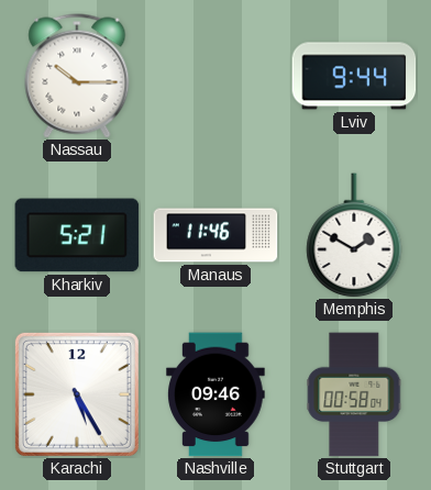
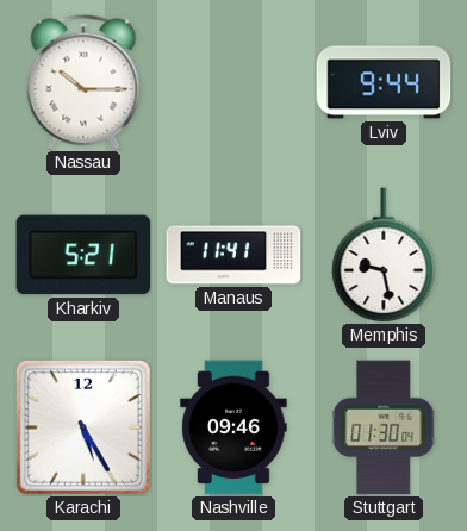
Manaus: 11:46 -> 11:41
Memphis: 1:50 -> 9:28
Stuttgart: 00:58 -> 01:30
